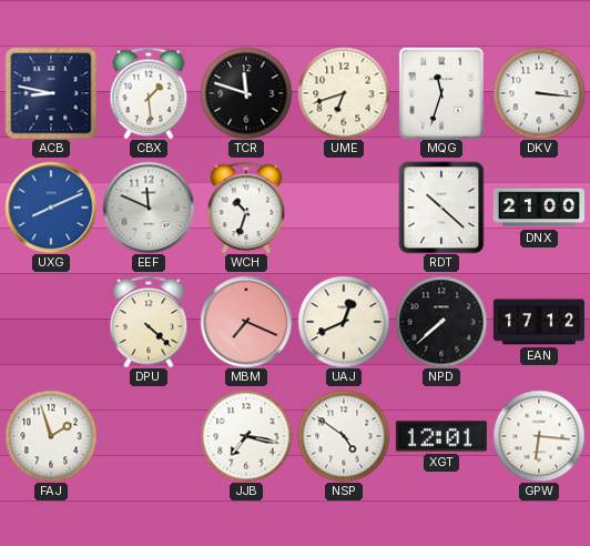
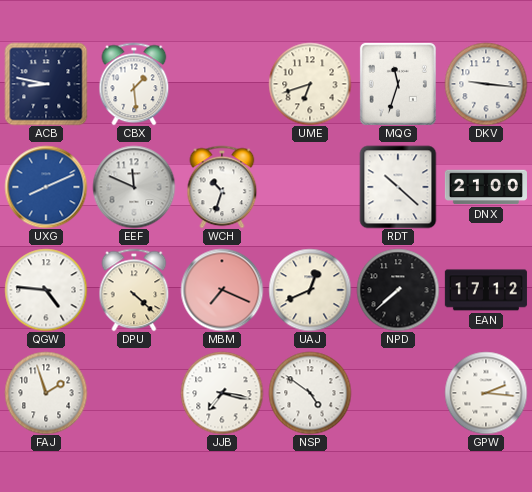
TCR: 11:48 -> none
DKV: 3:16 -> 9:16
QGW: none -> 4:46
XGT: 12:01 -> none
GPW: 6:16 -> 2:16
